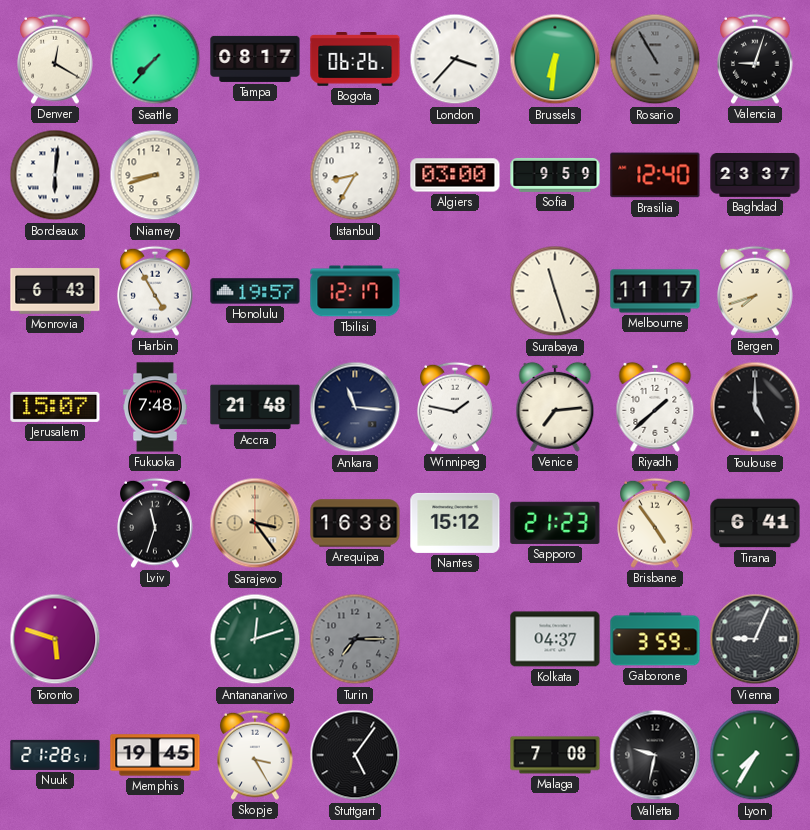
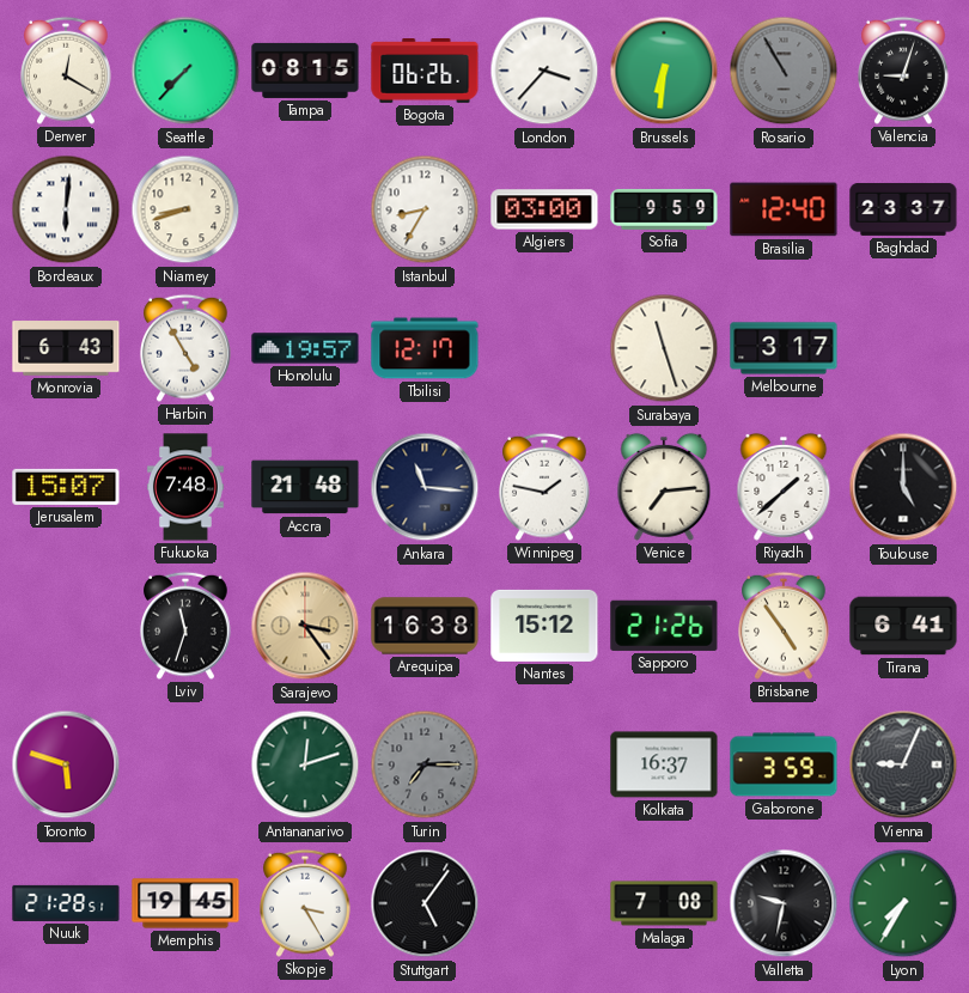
Tampa: 08:17 -> 08:15
Melbourne: 11:17 -> 3:17
Bergen: 7:42 -> none
Sapporo: 21:23 -> 21:26
Kolkata: 04:37 -> 16:37
